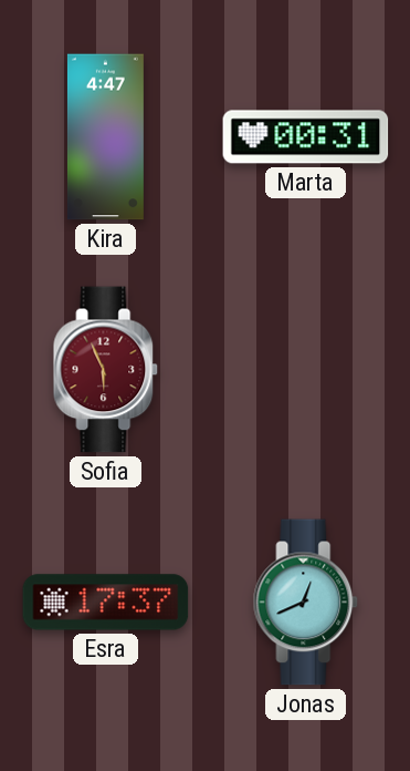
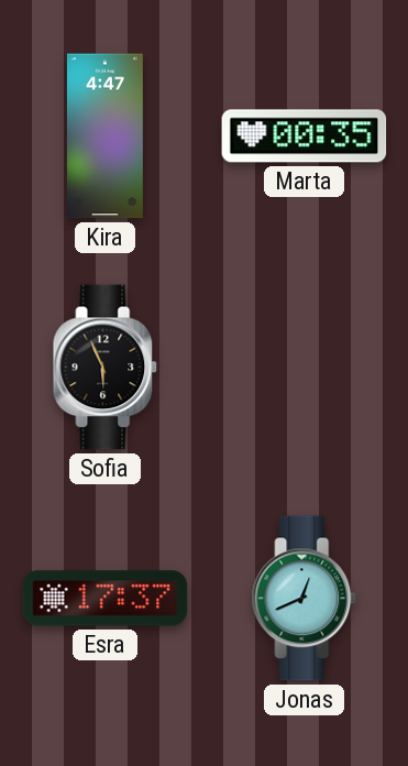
Marta: 00:31 -> 00:35
Sofia dial: burgundy -> black
